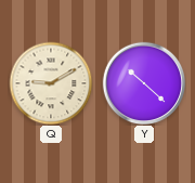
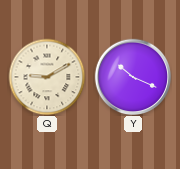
Y: 10:22 -> 10:19
